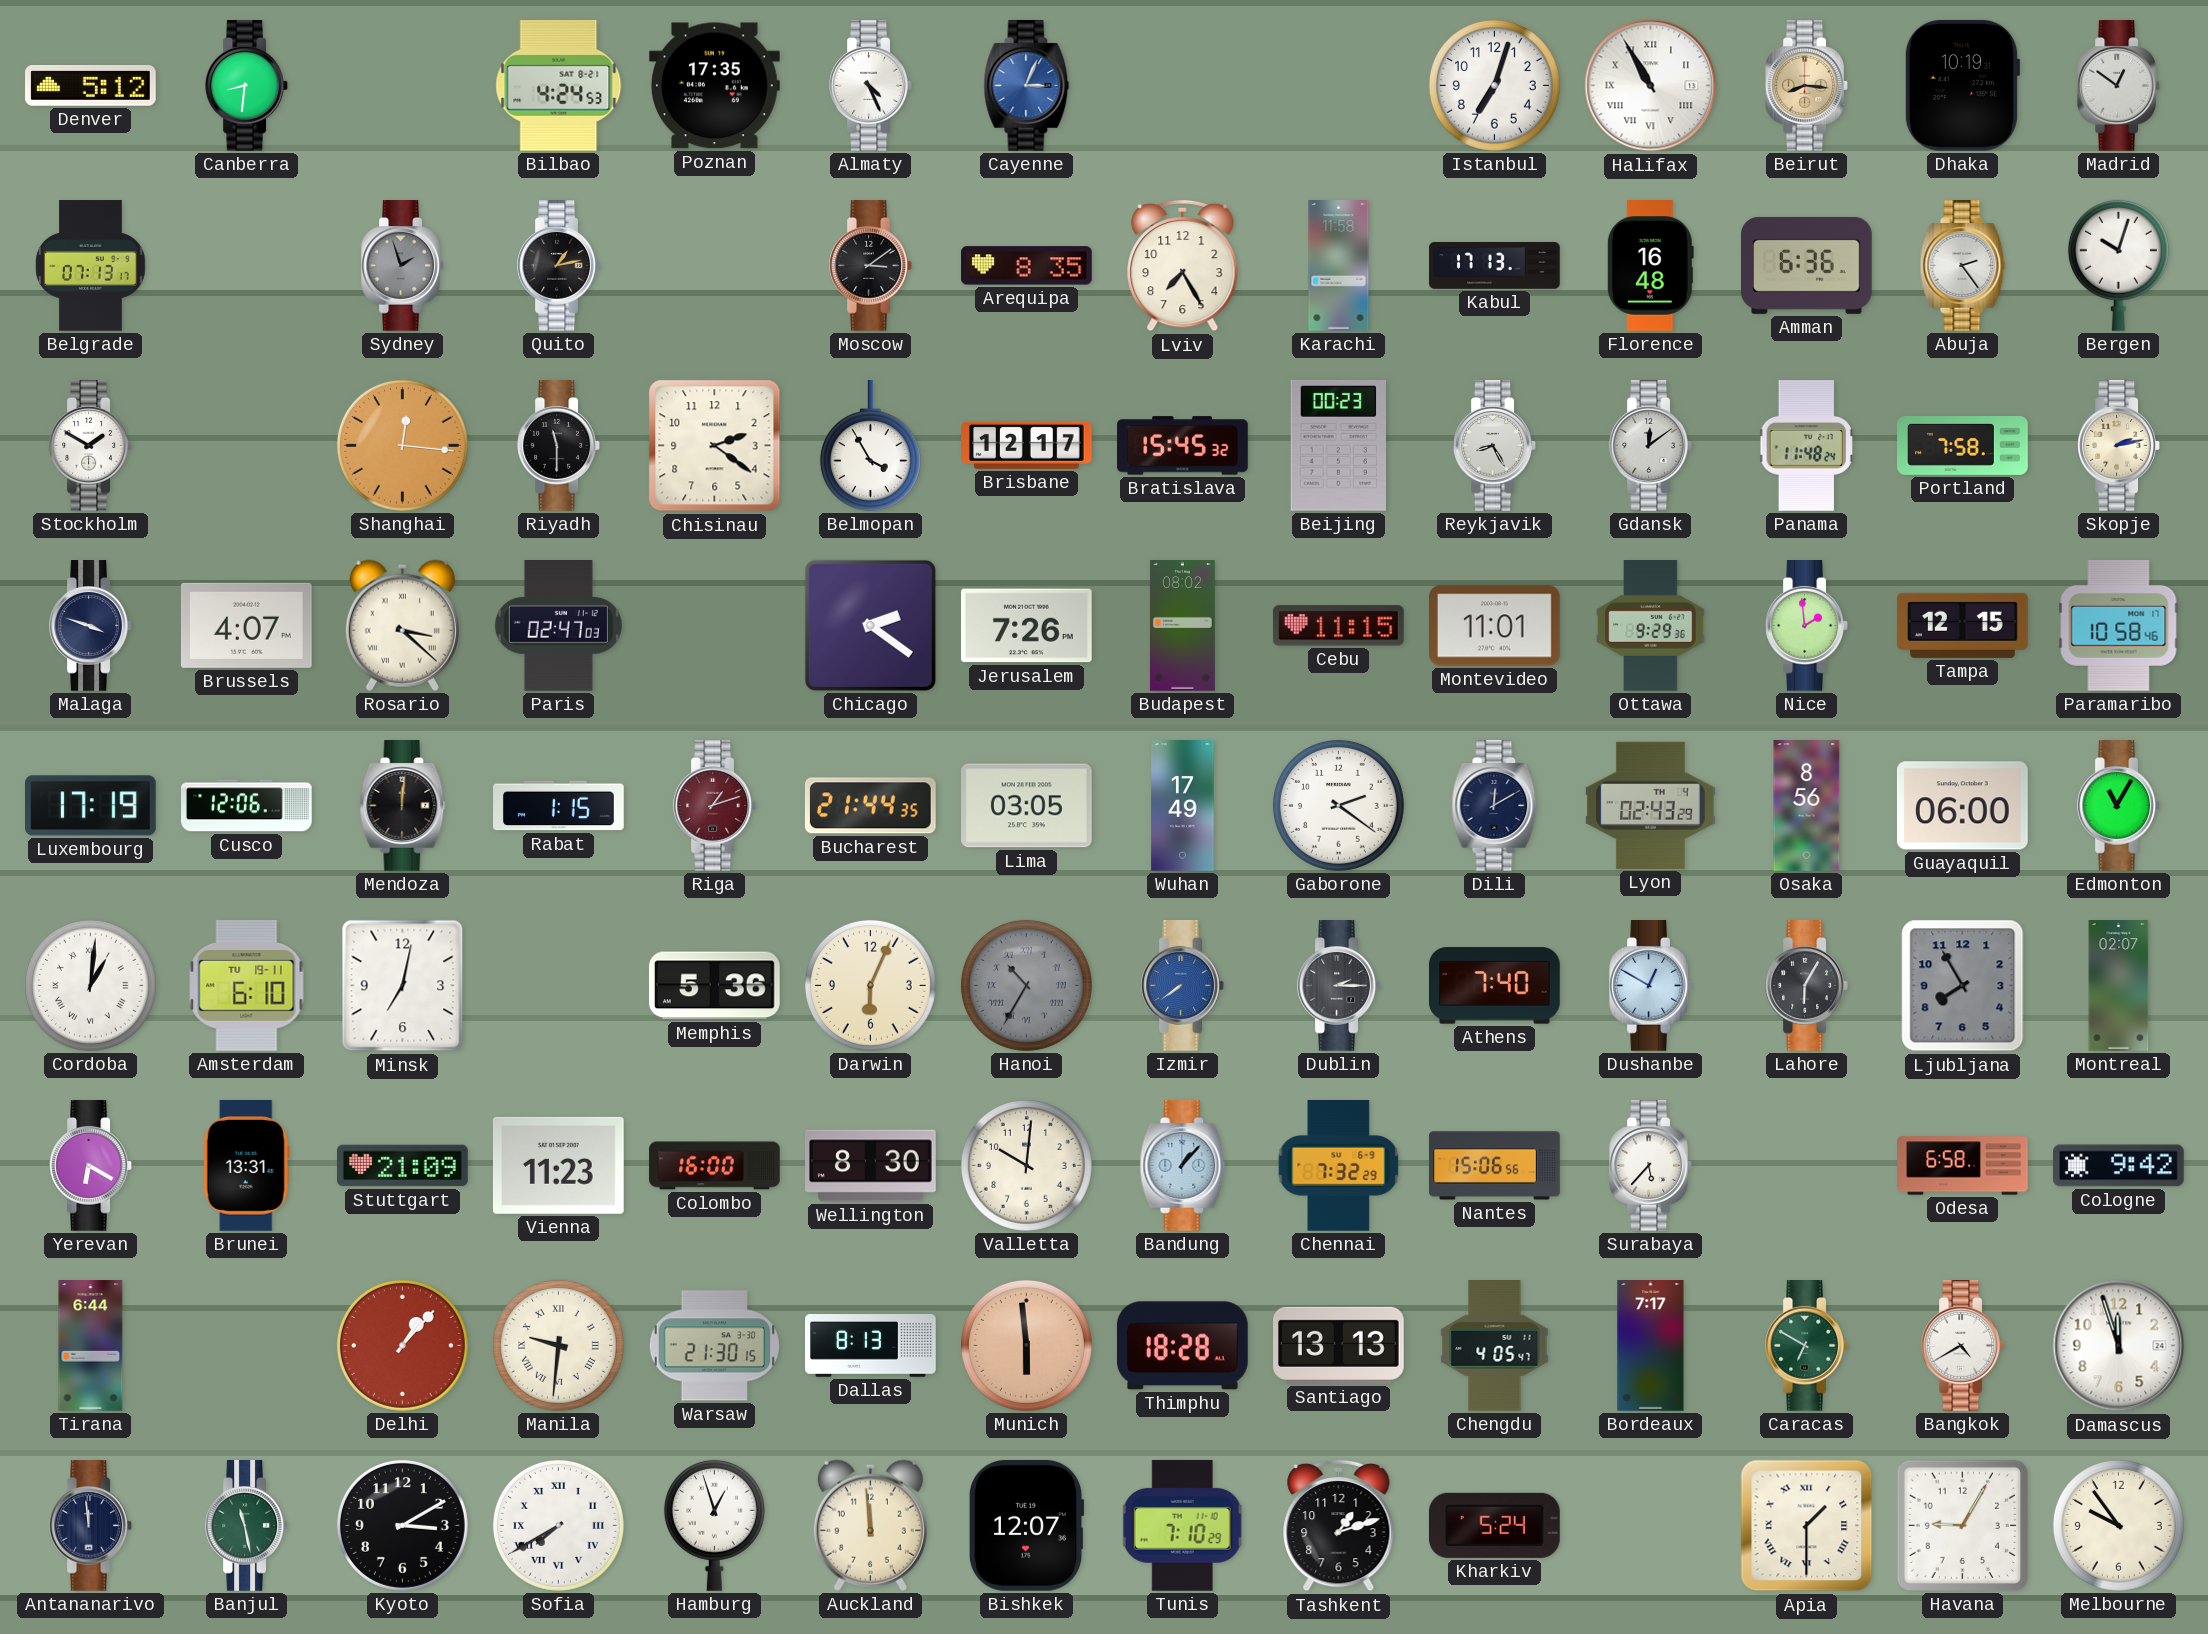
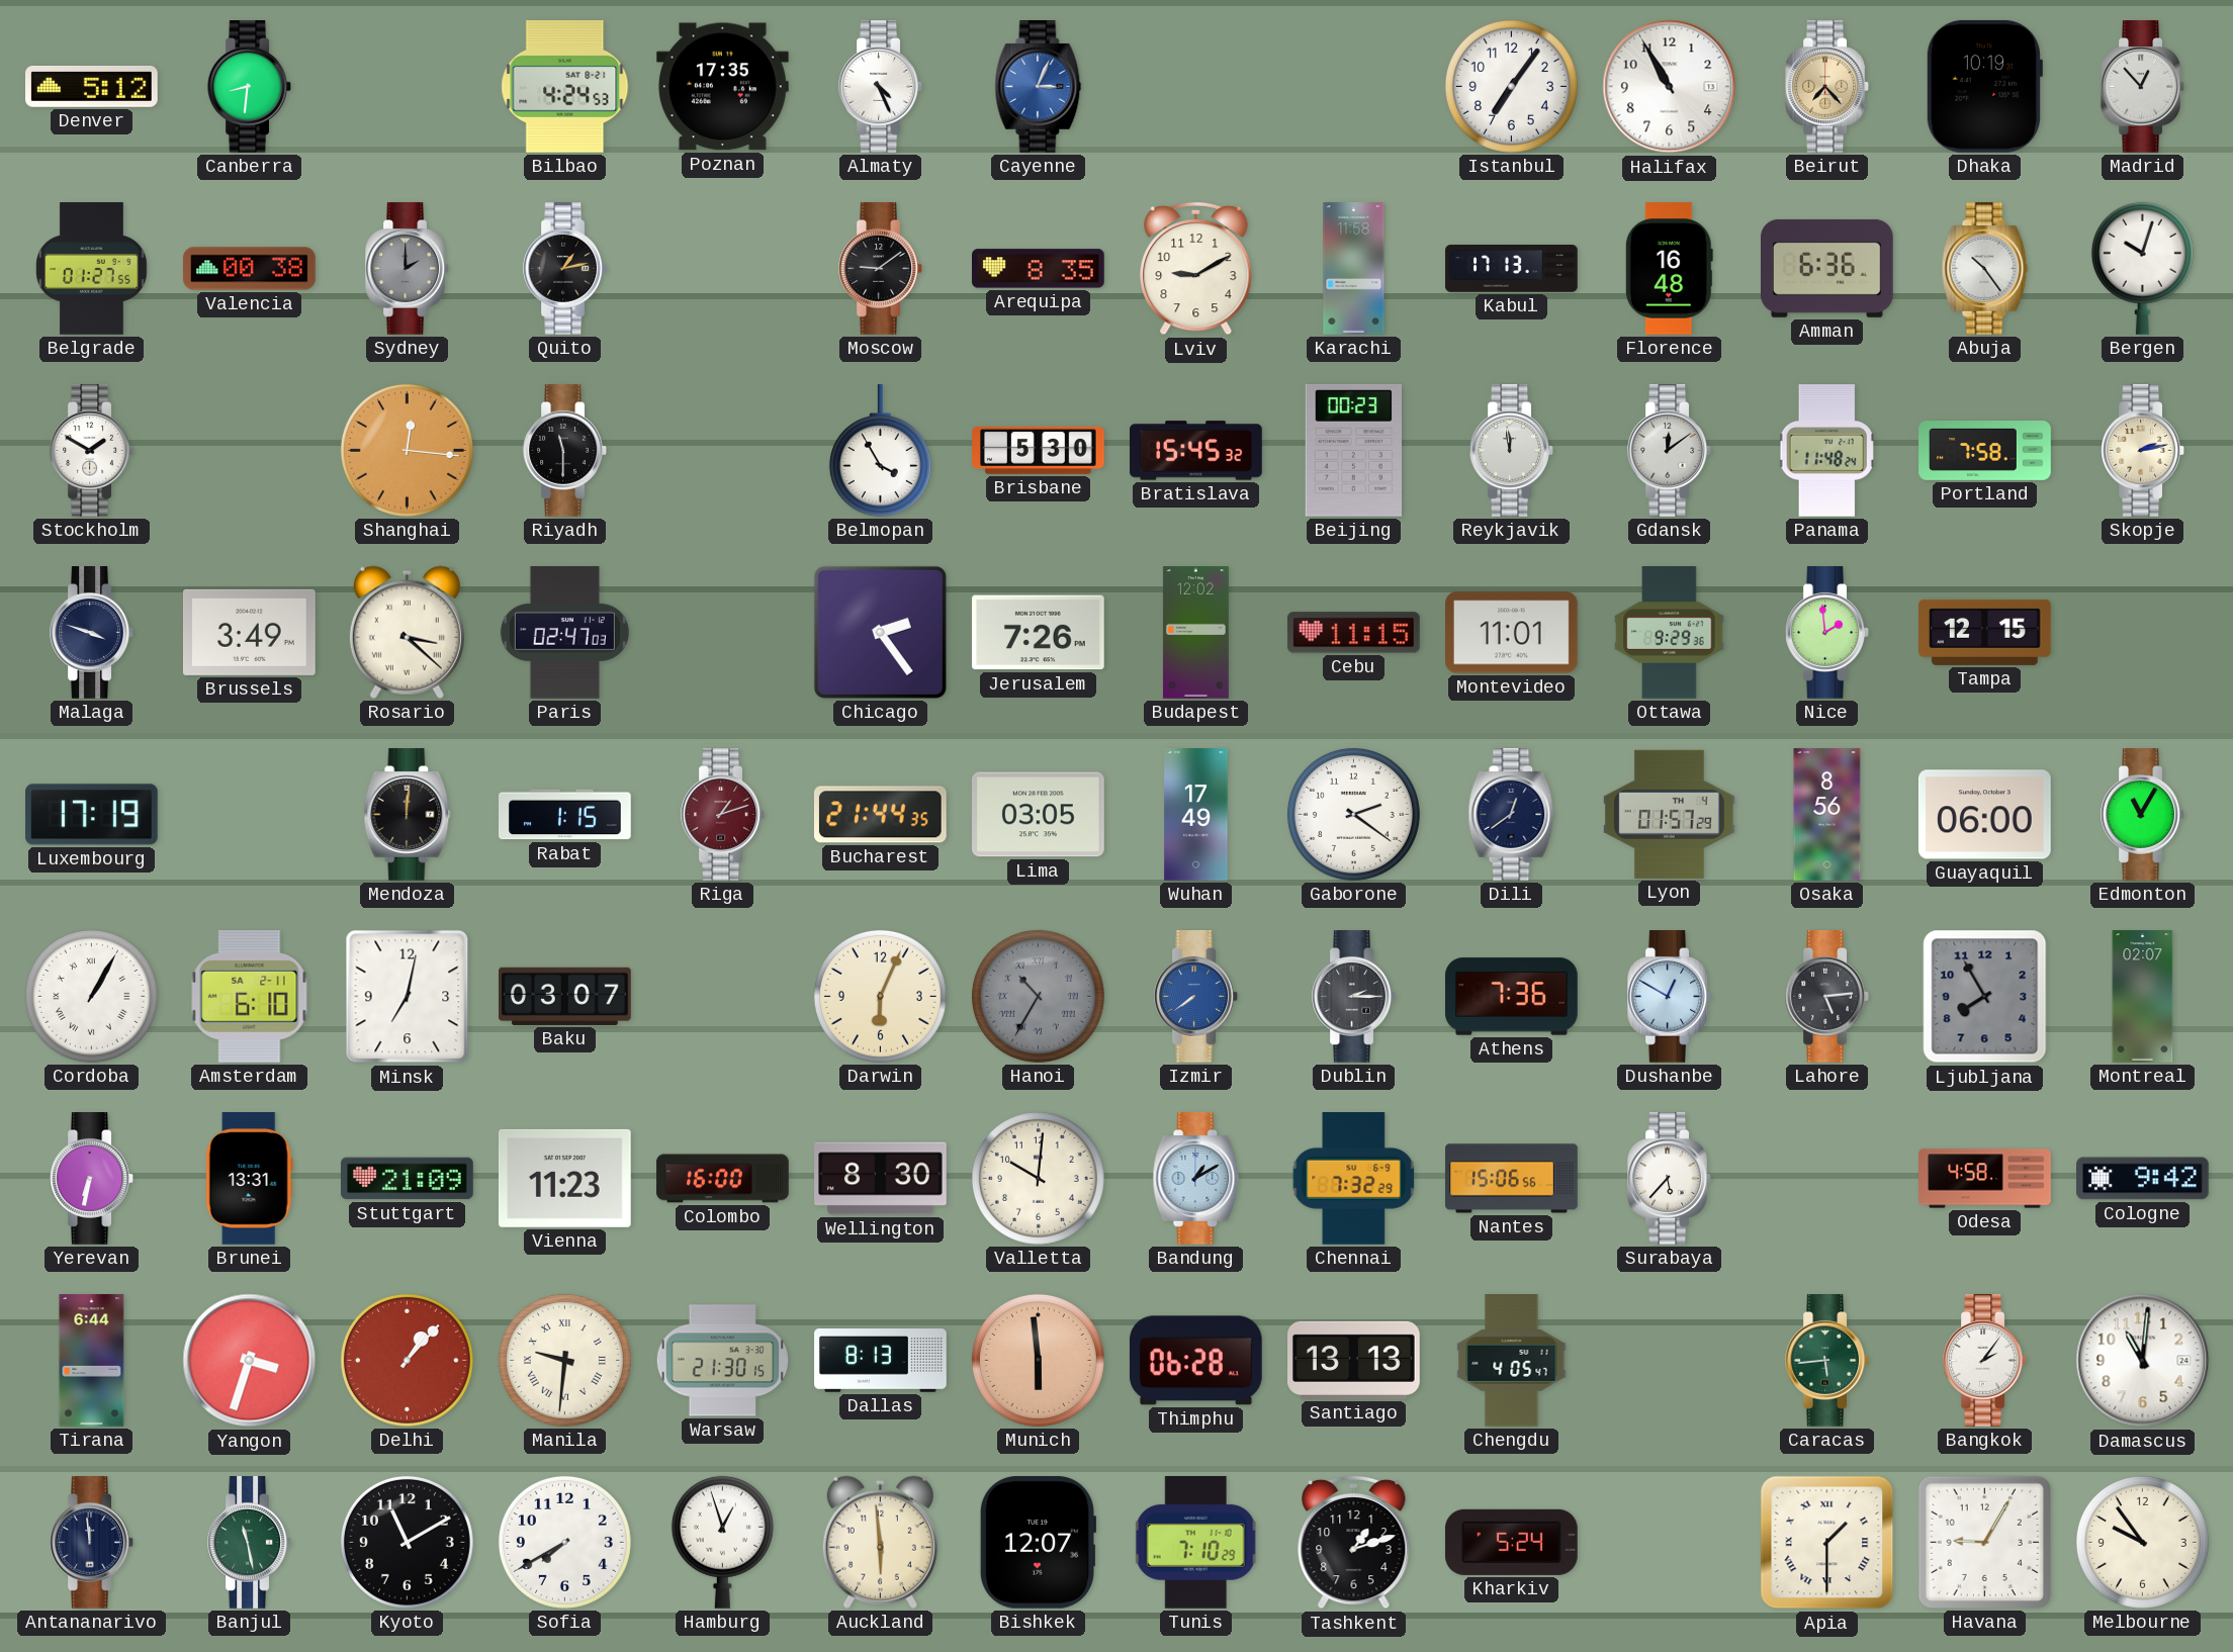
Istanbul: 7:03 -> 7:06
Halifax numerals: Roman -> Arabic
Beirut: 8:16 -> 7:23
Madrid: 12:51 -> 12:53
Belgrade: 07:13 -> 01:27
Valencia: none -> 00:38
Sydney: 1:57 -> 2:00
Moscow: 3:09 -> 9:09
Lviv: 7:25 -> 9:10
Abuja: 2:24 -> 10:24
Chisinau: 2:21 -> none
Brisbane: 12:17 -> 5:30
Reykjavik: 8:25 -> 11:59
Brussels: 4:07 -> 3:49
Chicago: 2:21 -> 2:24
Budapest: 08:02 -> 12:02
Paramaribo: 10:58 -> none
Cusco: 12:06 -> none
Dili: 12:10 -> 12:39
Lyon: 02:43 -> 01:57
Cordoba: 1:01 -> 1:05
Amsterdam date: TU 19-11 -> SA 2-11
Baku: none -> 03:07
Memphis: 5:36 -> none
Athens: 7:40 -> 7:36
Lahore: 6:05 -> 5:14
Yerevan: 6:20 -> 6:32
Bandung: 1:07 -> 1:10
Odesa: 6:58 -> 4:58
Yangon: none -> 3:33
Thimphu: 18:28 -> 06:28
Bordeaux: 7:17 -> none
Caracas: 6:50 -> 5:44
Bangkok: 4:40 -> 2:06
Damascus: 11:57 -> 11:01
Kyoto: 3:10 -> 11:10
Sofia numerals: Roman -> Arabic
Auckland: 11:59 -> 5:59
